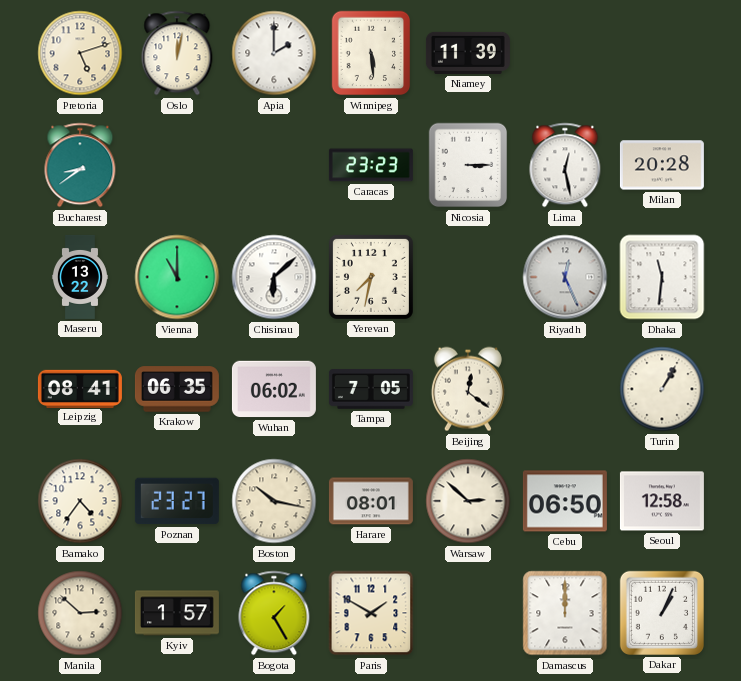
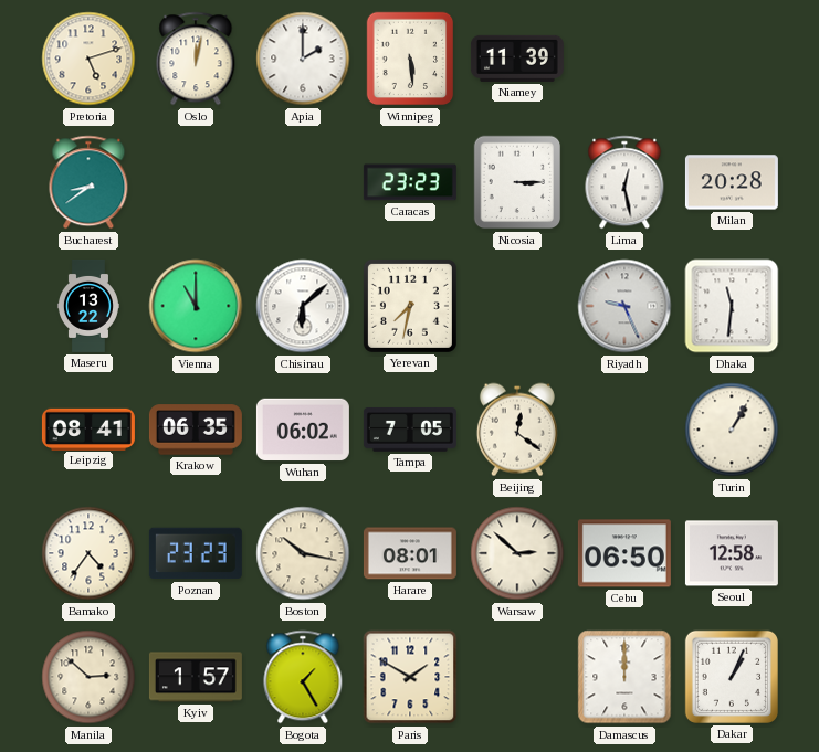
Riyadh: 12:26 -> 9:26
Poznan: 23:27 -> 23:23
